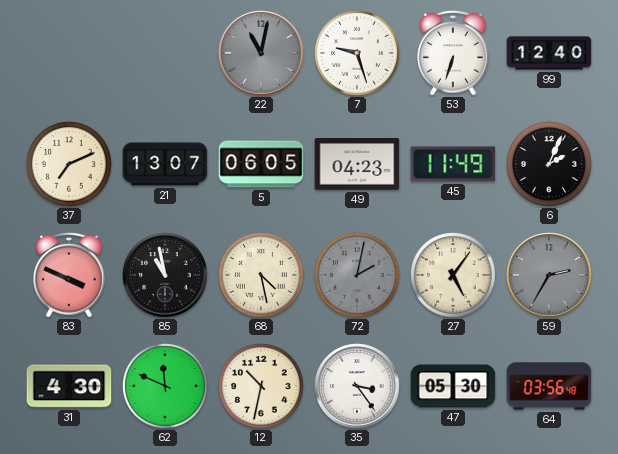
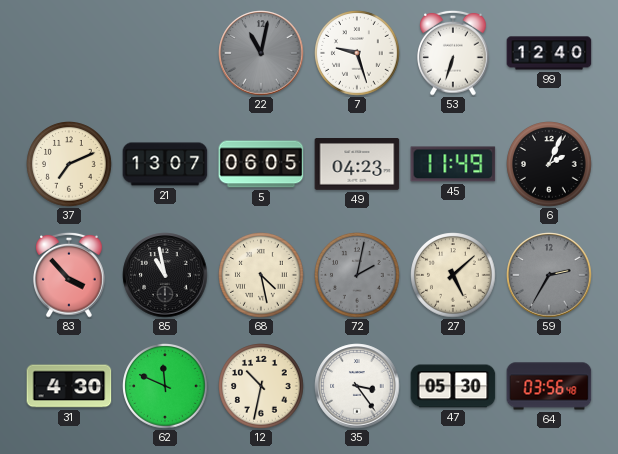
83: 3:49 -> 3:53
27: 5:06 -> 5:08
